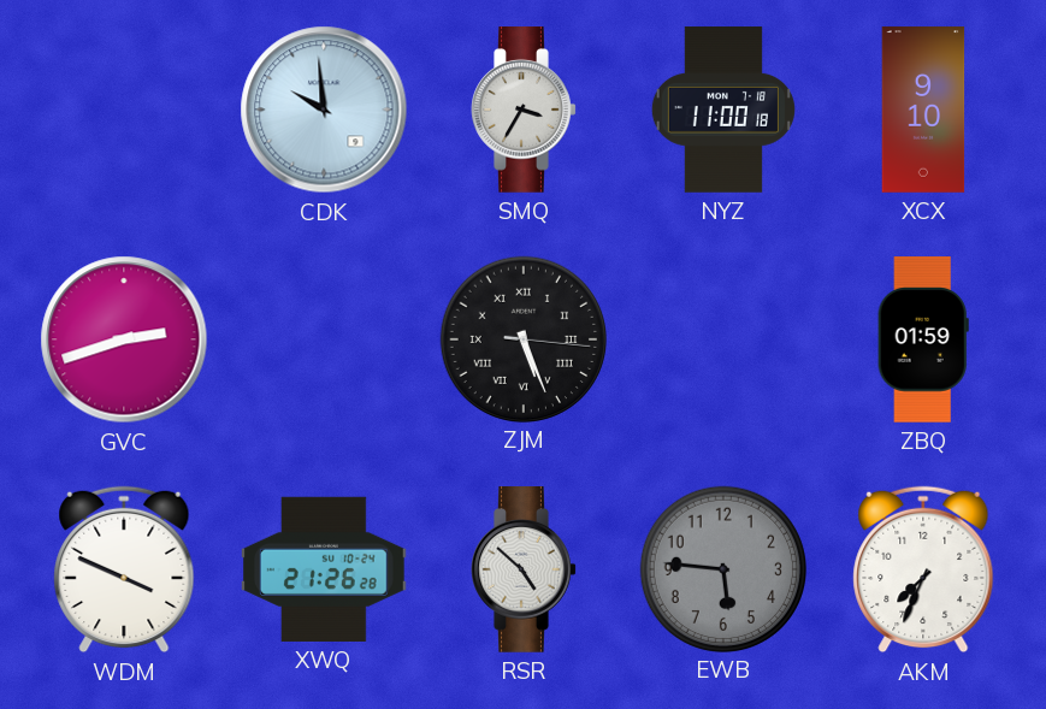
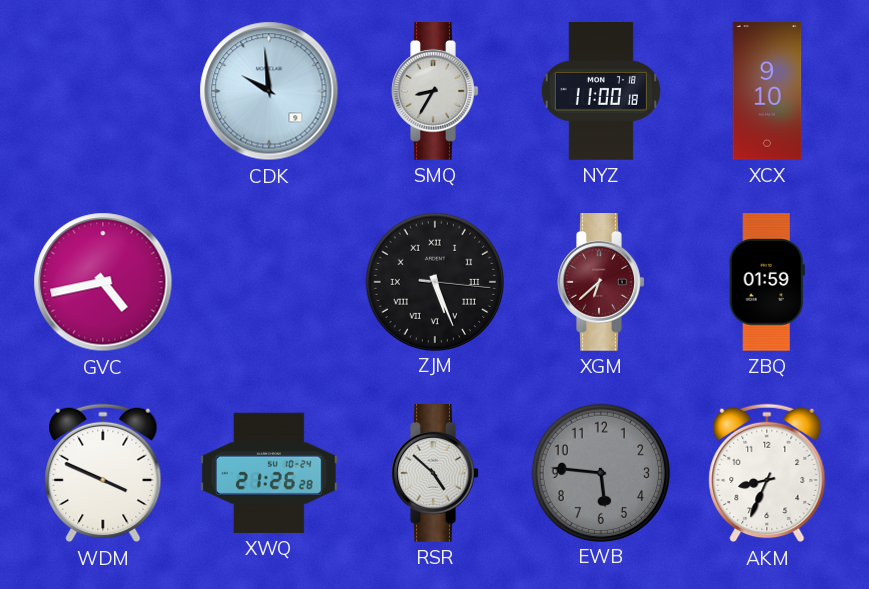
SMQ: 3:35 -> 8:35
GVC: 2:42 -> 4:43
XGM: none -> 6:38
AKM: 7:34 -> 8:34
